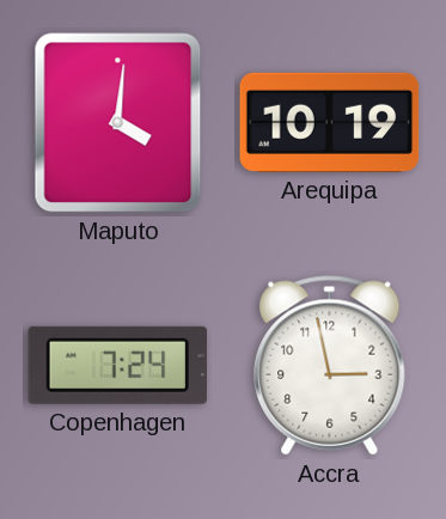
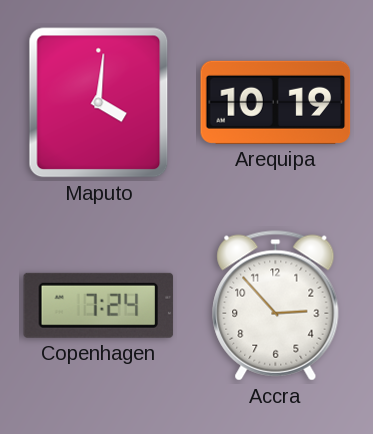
Accra: 2:58 -> 2:53
